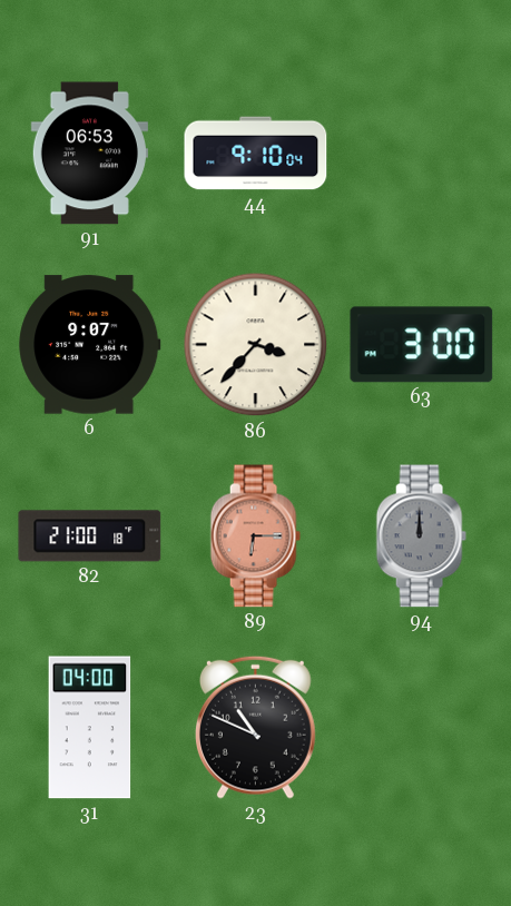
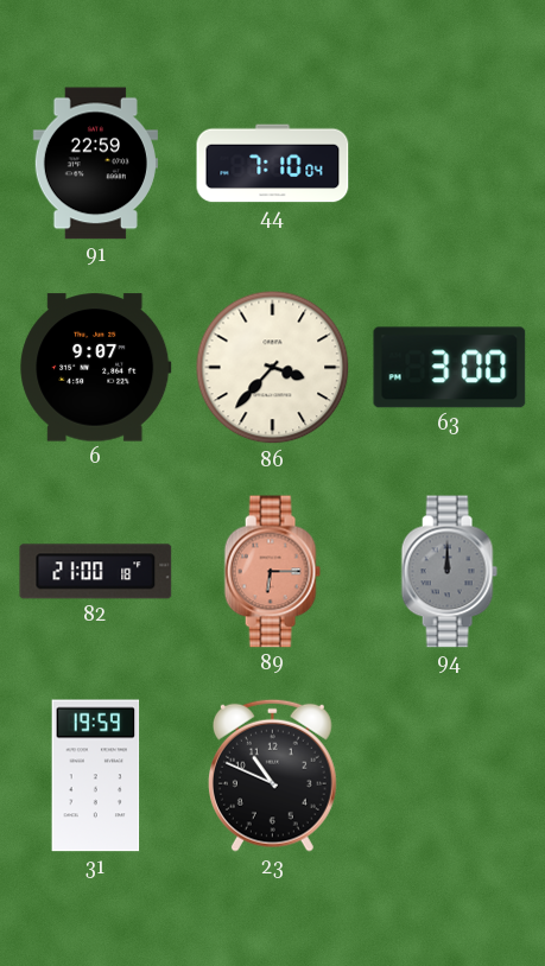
91: 06:53 -> 22:59
44: 9:10 -> 7:10
31: 04:00 -> 19:59
